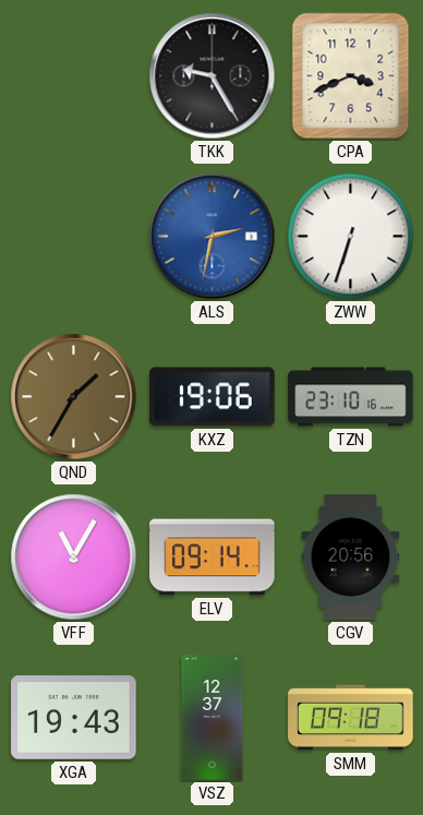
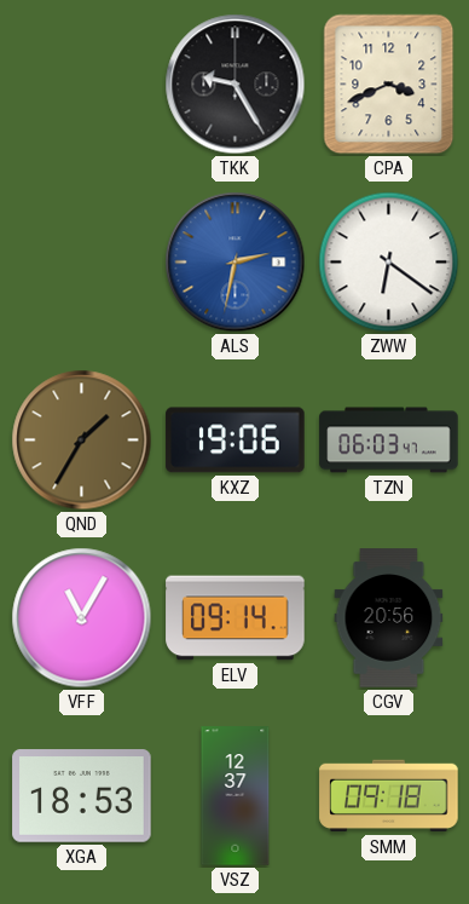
ZWW: 6:33 -> 6:21
TZN: 23:10 -> 06:03
XGA: 19:43 -> 18:53
